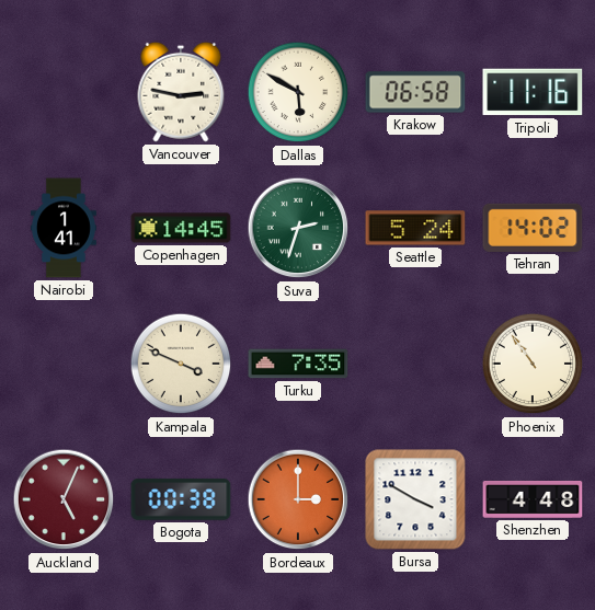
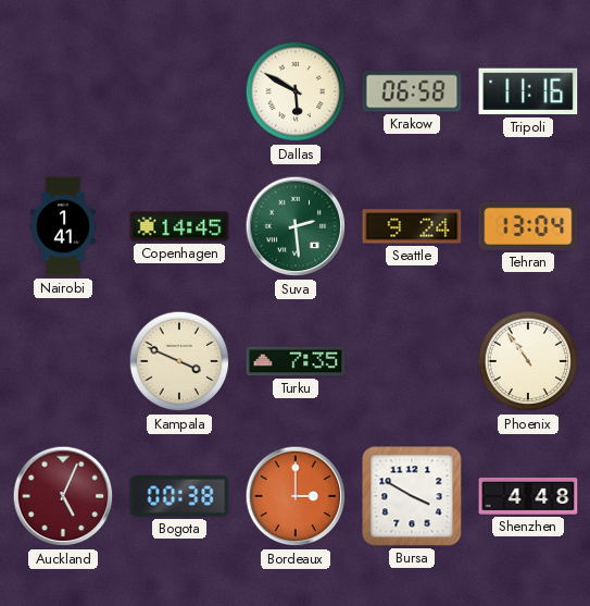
Vancouver: 2:47 -> none
Suva: 2:33 -> 2:29
Seattle: 5:24 -> 9:24
Tehran: 14:02 -> 13:04
